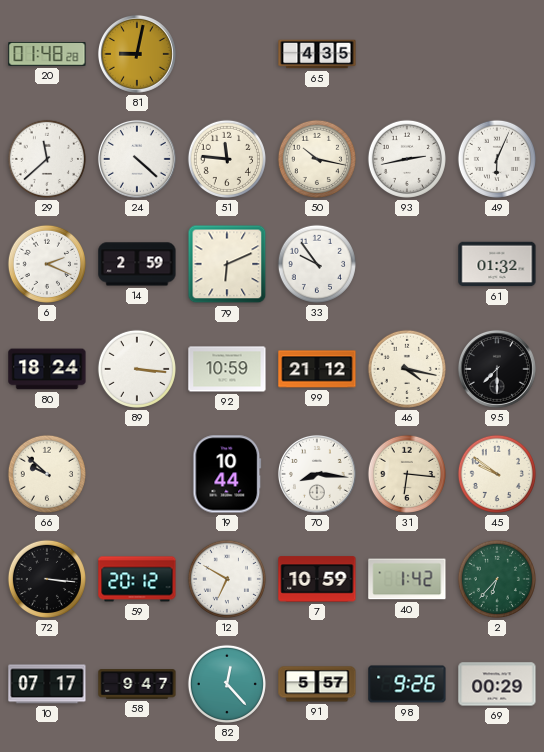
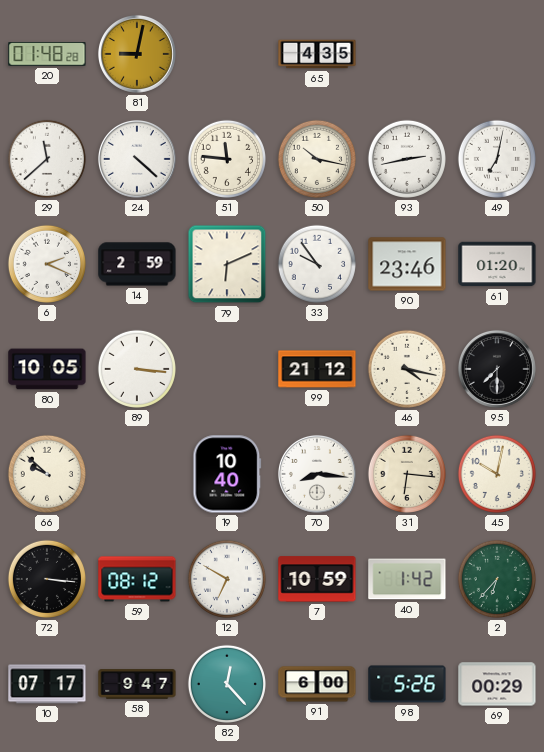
49: 6:04 -> 7:02
90: none -> 23:46
61: 01:32 -> 01:20
80: 18:24 -> 10:05
92: 10:59 -> none
19: 10:44 -> 10:40
45: 9:51 -> 10:02
59: 20:12 -> 08:12
91: 5:57 -> 6:00
98: 9:26 -> 5:26
